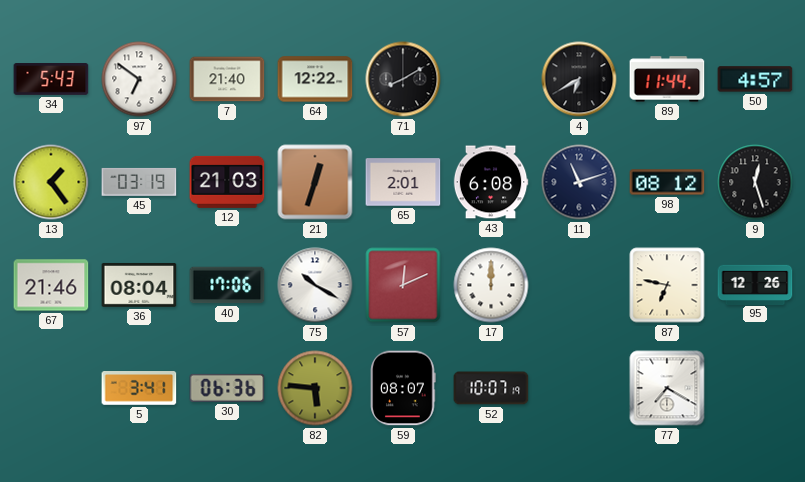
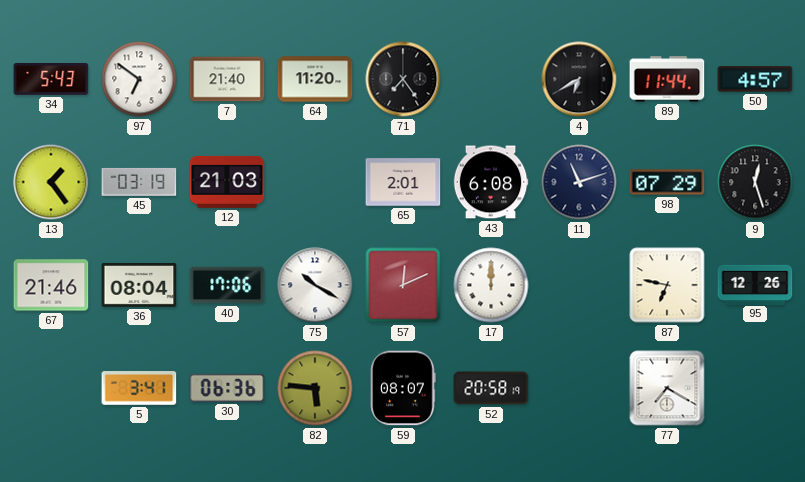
64: 12:22 -> 11:20
71: 8:10 -> 7:24
21: 12:33 -> none
98: 08:12 -> 07:29
52: 10:07 -> 20:58
